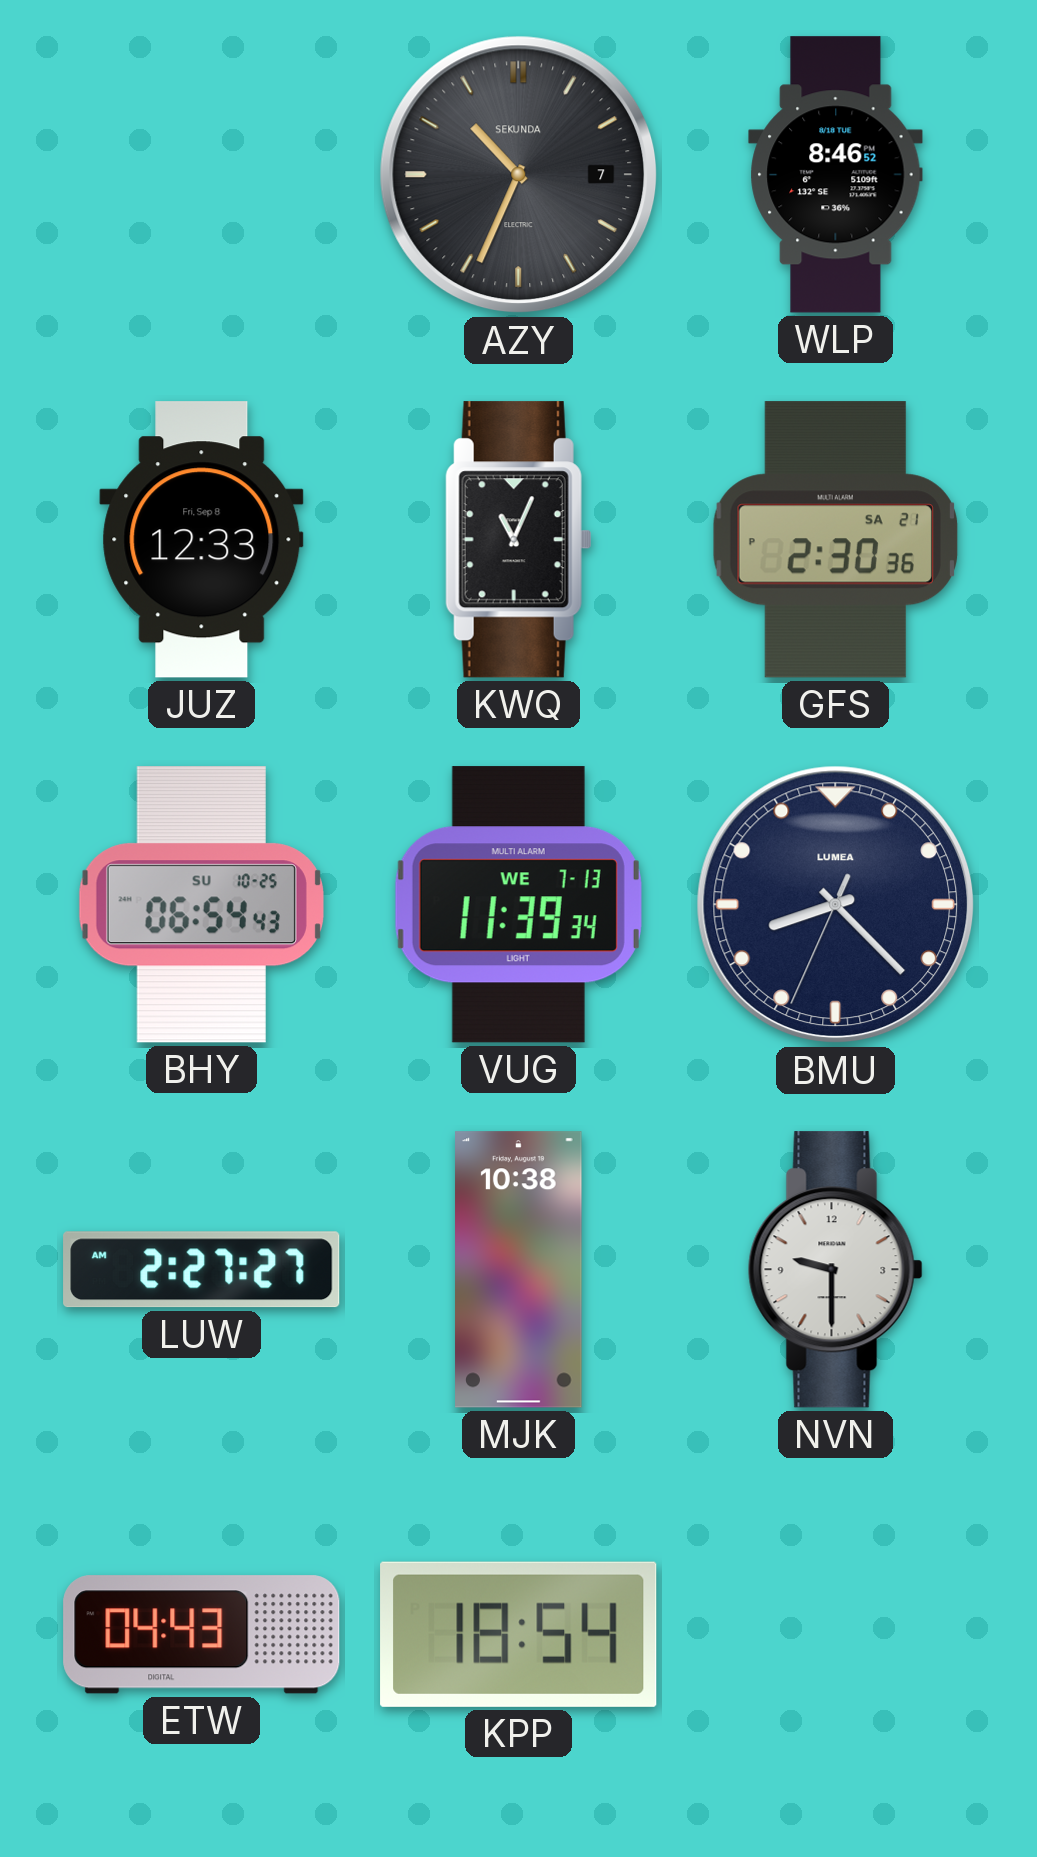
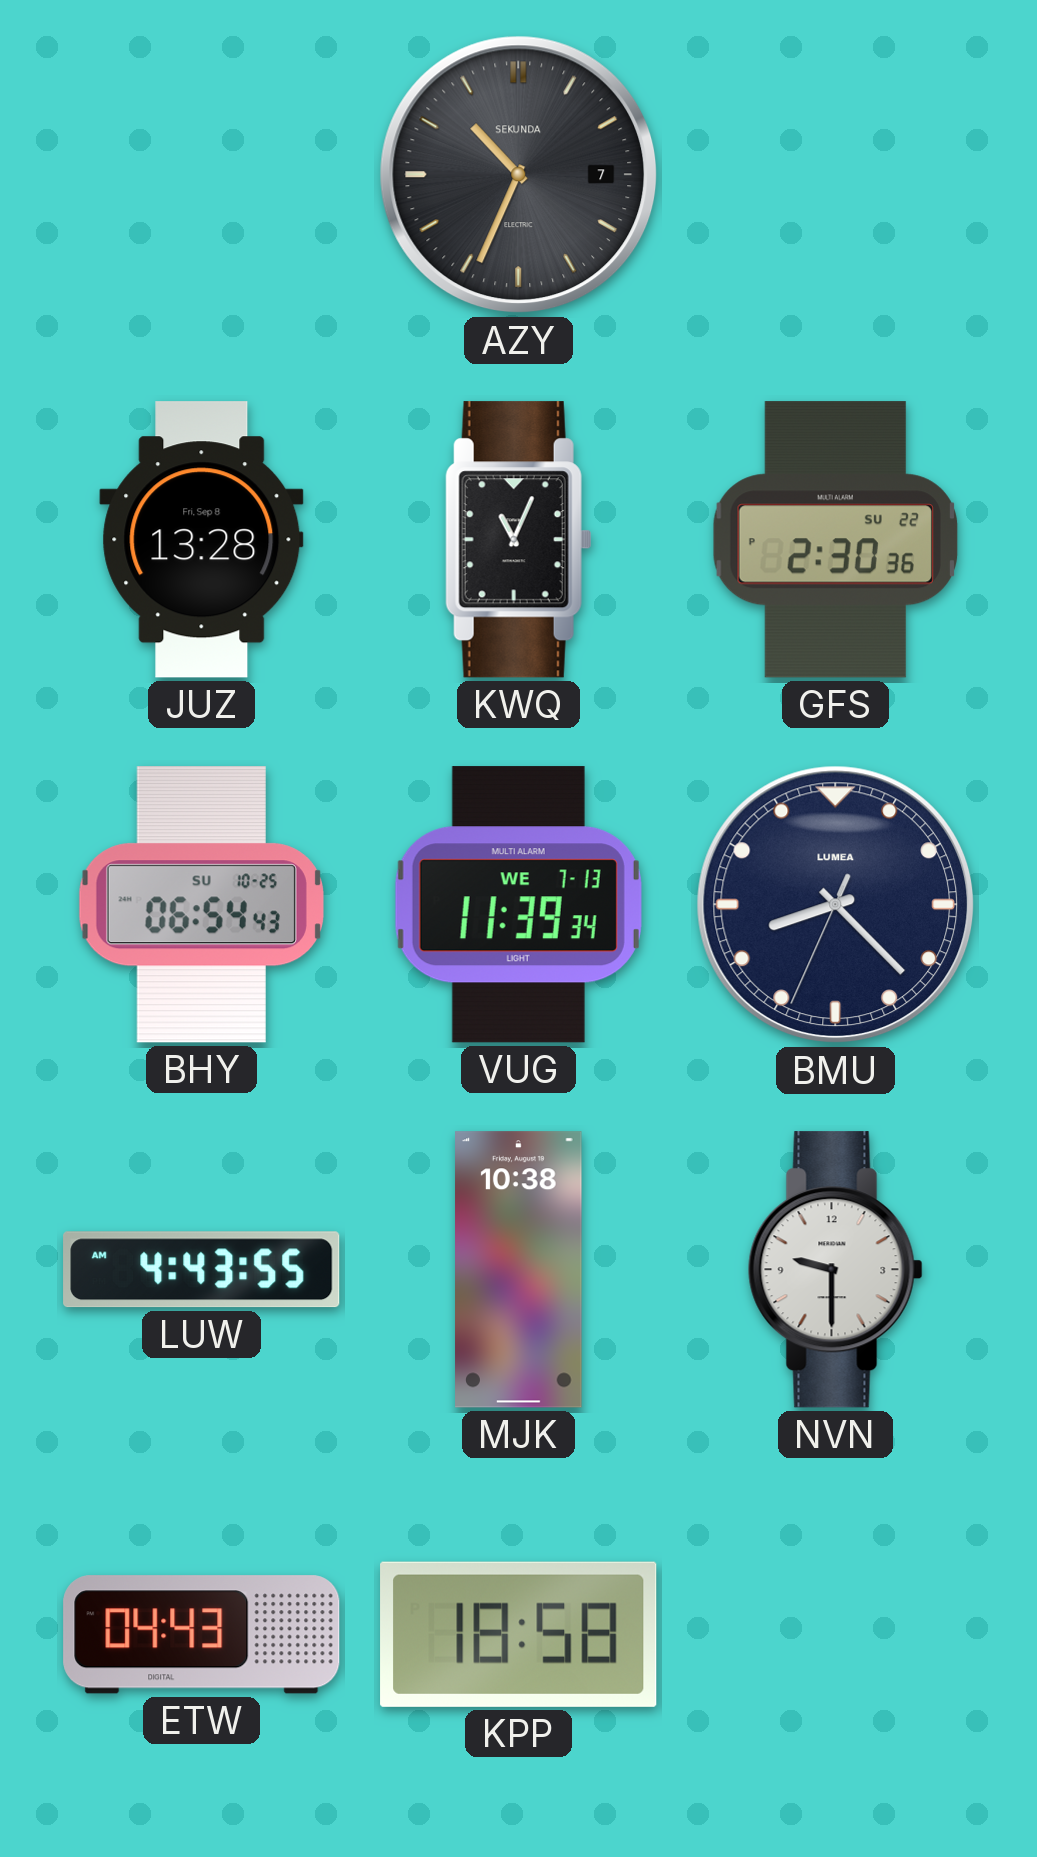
WLP: 8:46 -> none
JUZ: 12:33 -> 13:28
GFS date: SA 21 -> SU 22
LUW: 2:27 -> 4:43
KPP: 18:54 -> 18:58
